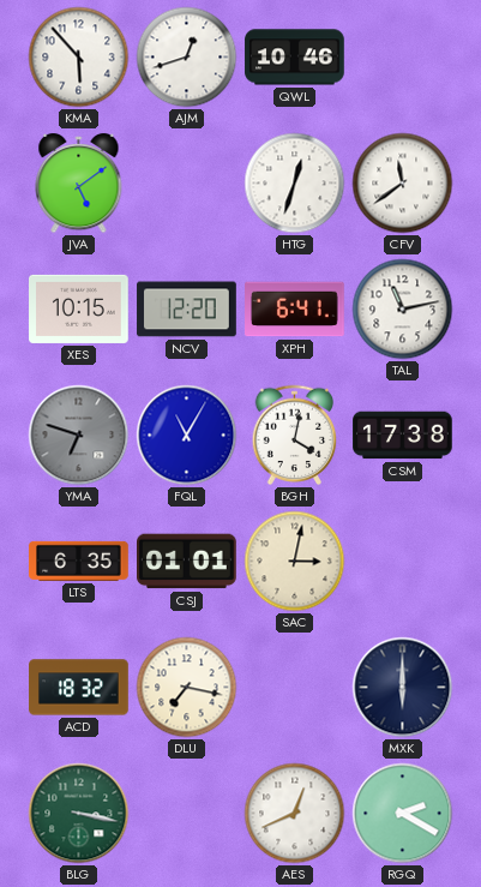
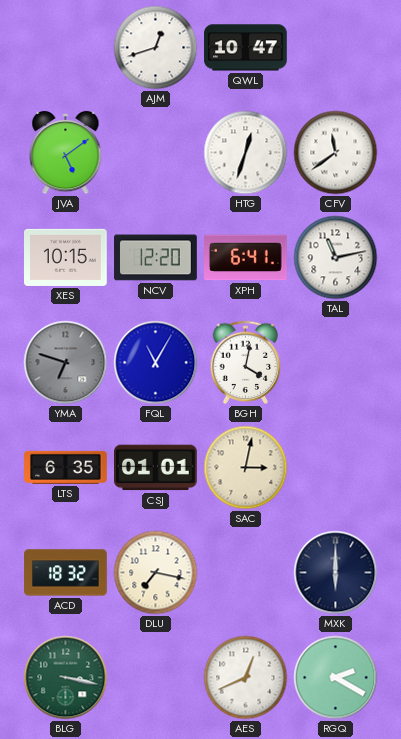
KMA: 5:53 -> none
QWL: 10:46 -> 10:47
CSM: 17:38 -> none
